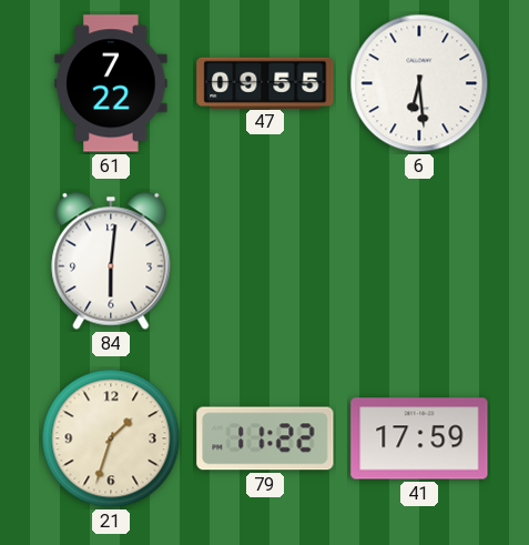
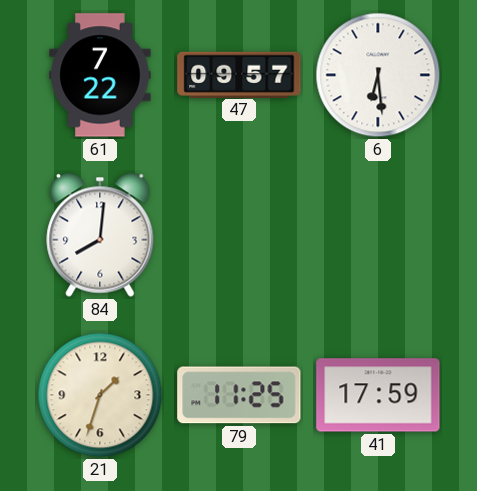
47: 09:55 -> 09:57
84: 6:01 -> 8:01
79: 11:22 -> 11:25
